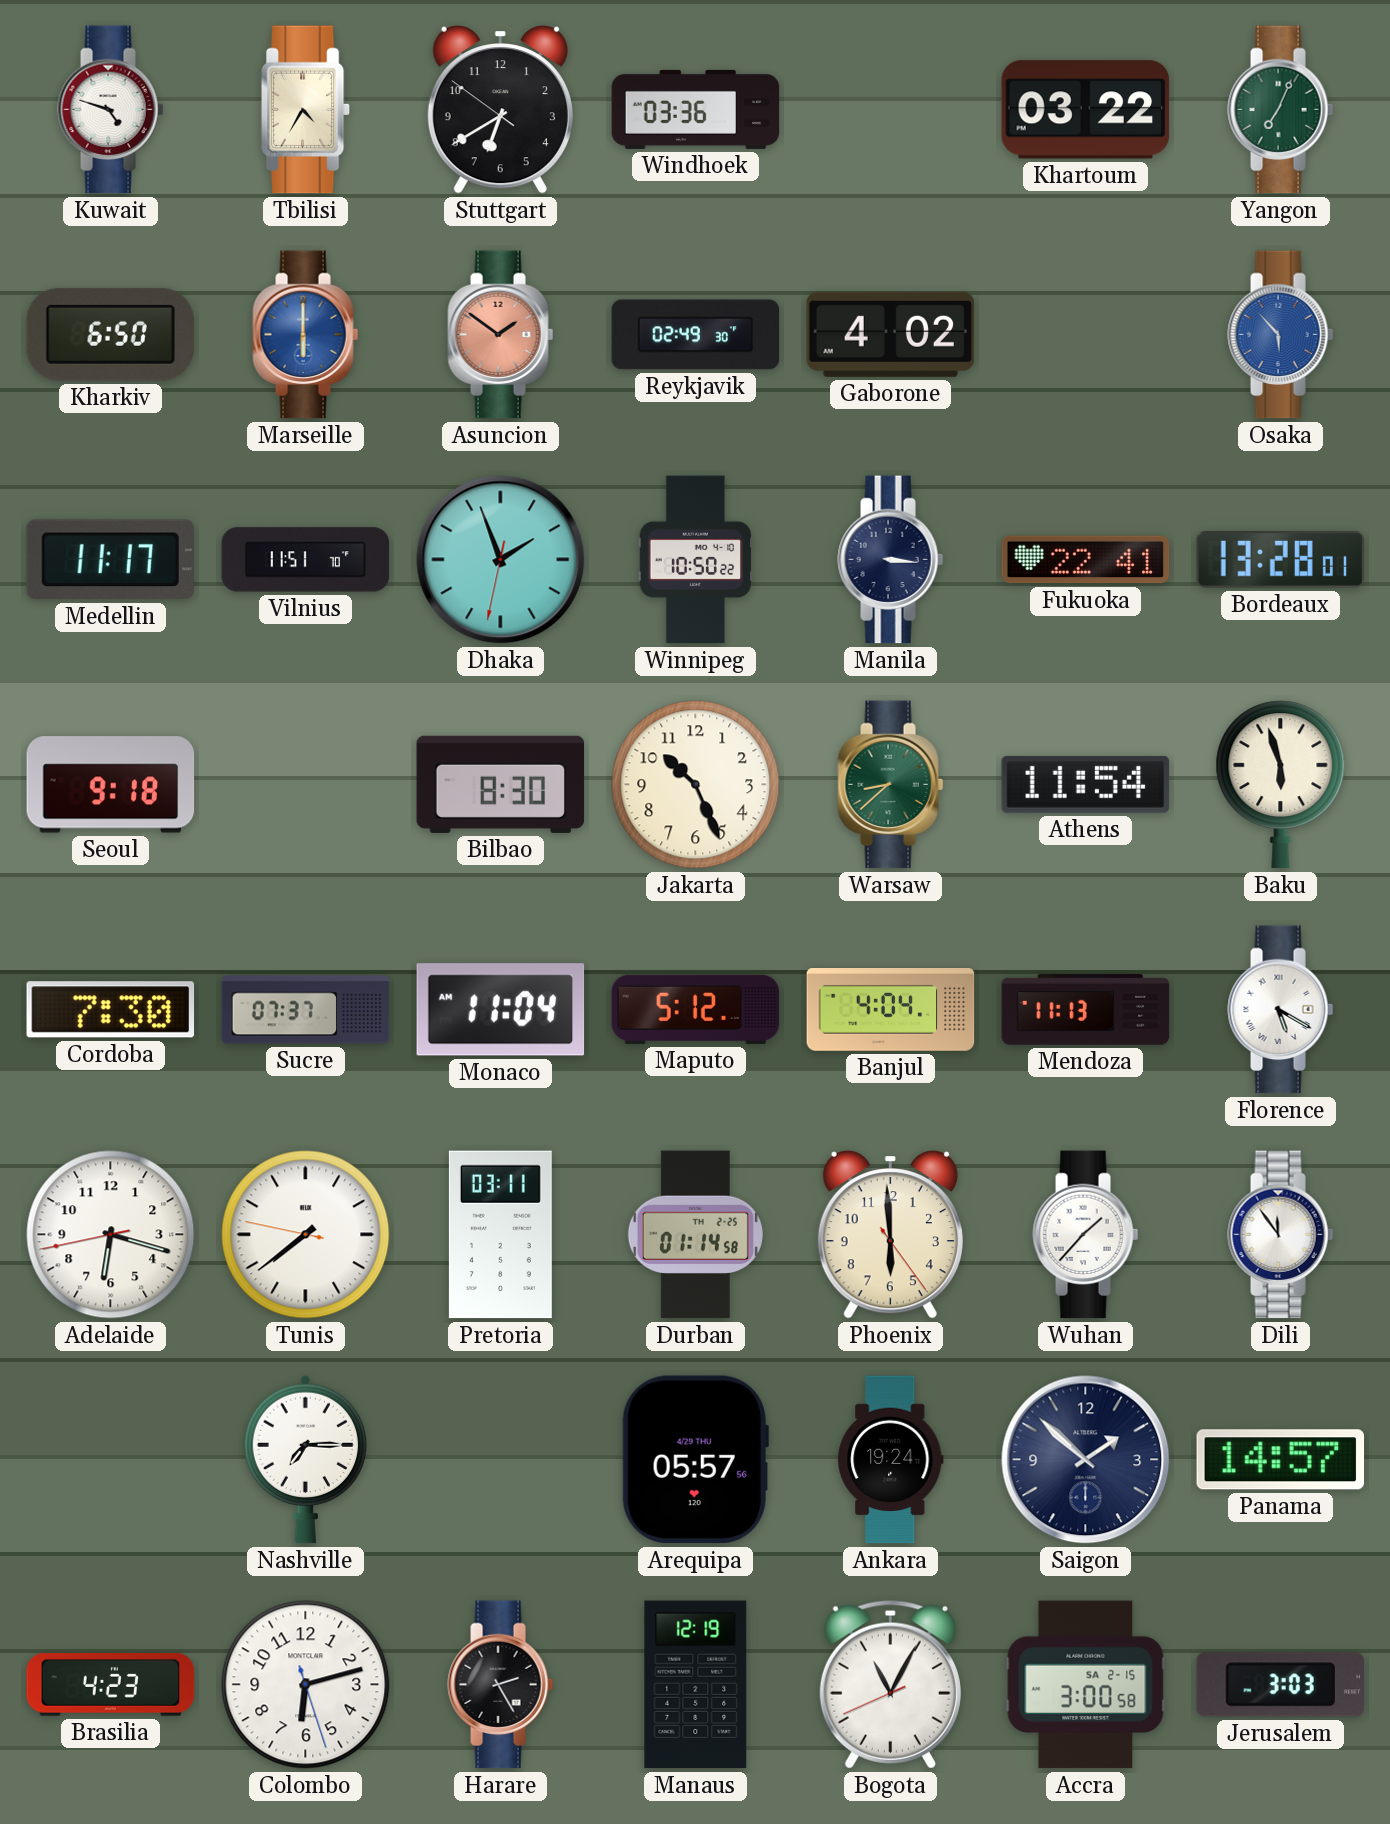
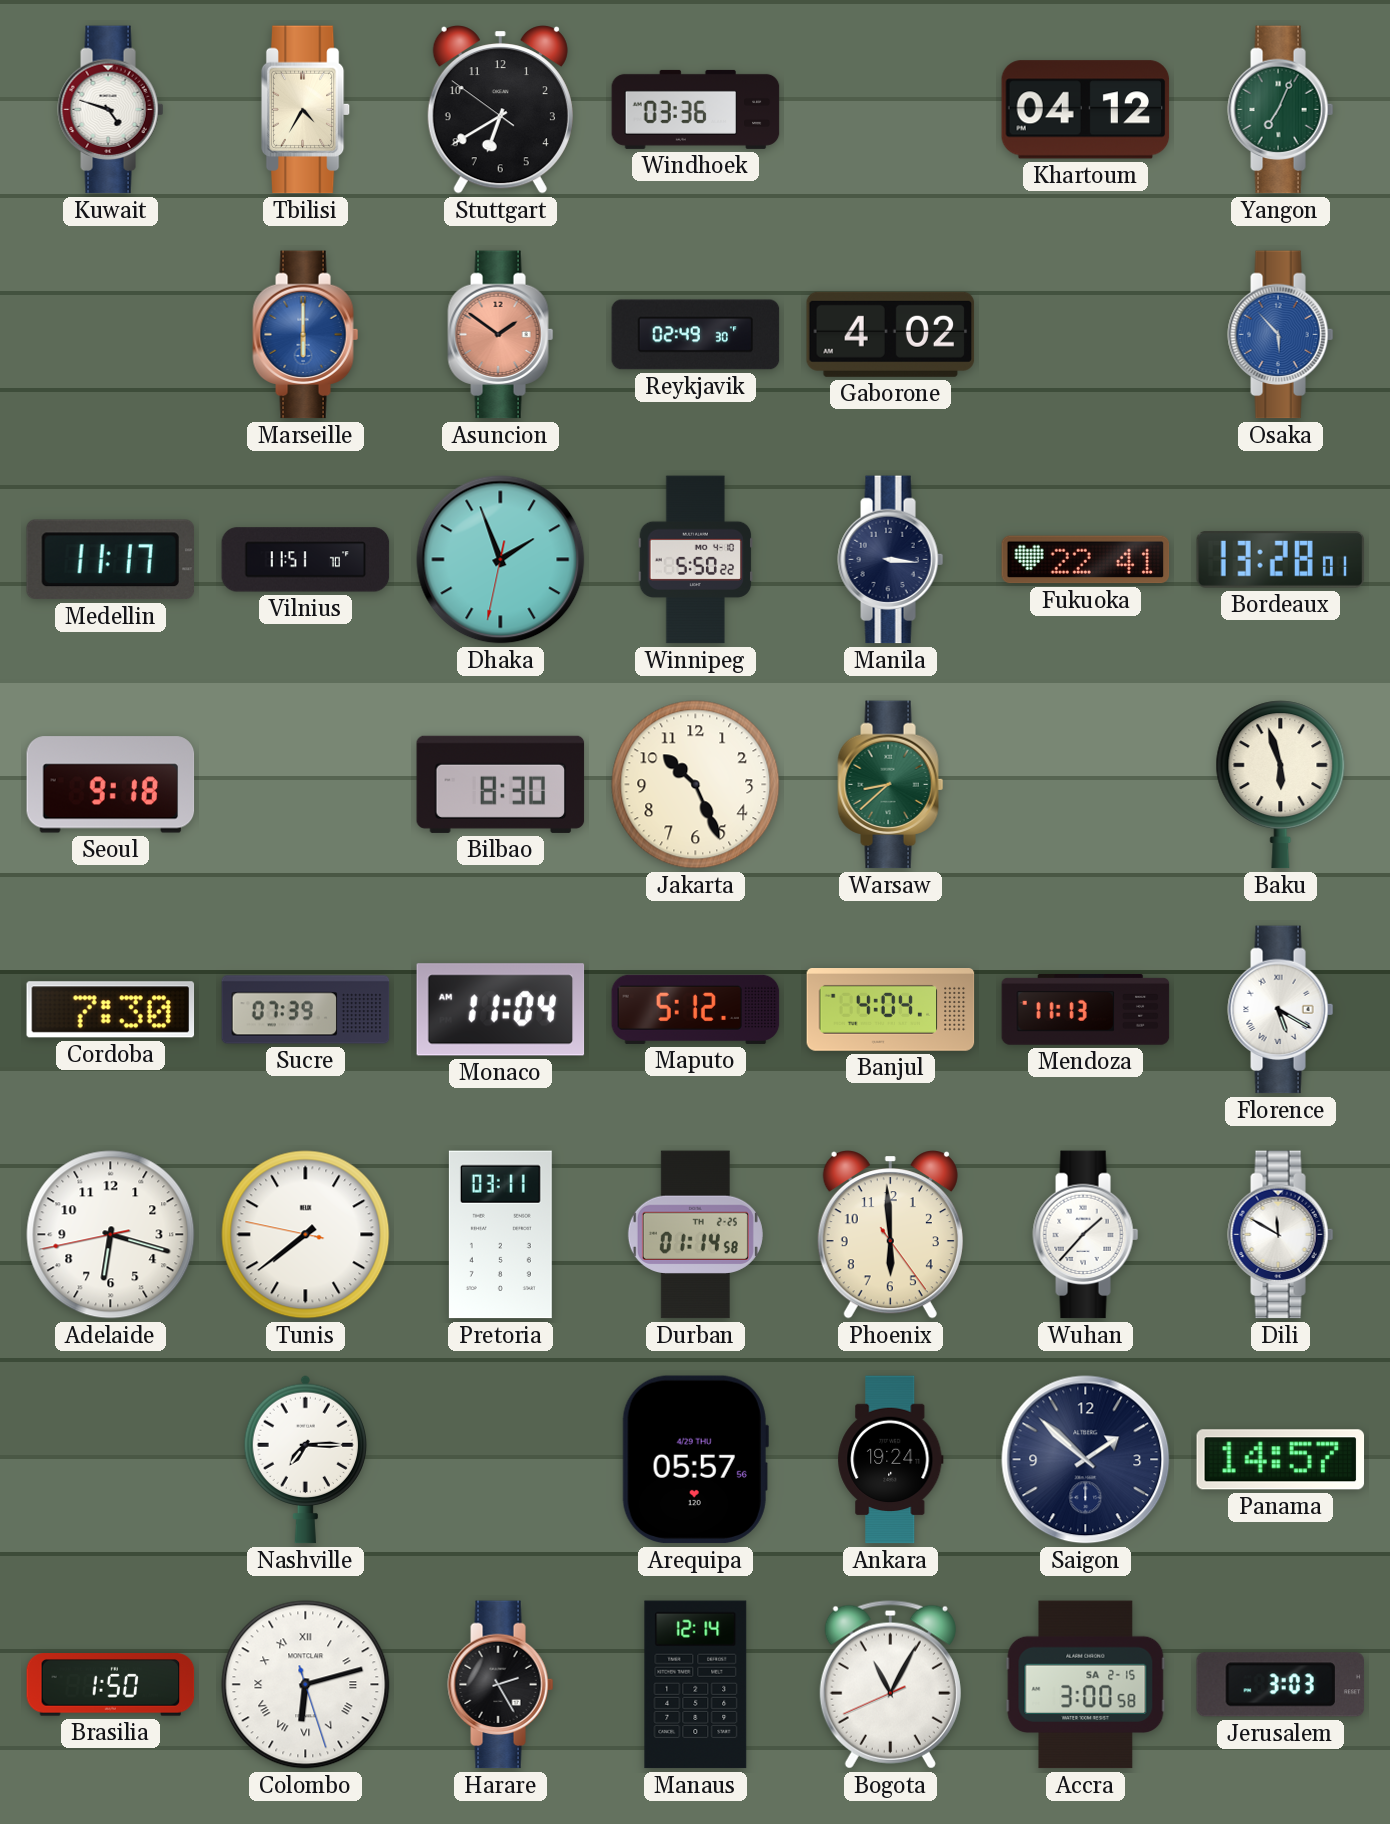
Khartoum: 03:22 -> 04:12
Kharkiv: 6:50 -> none
Winnipeg: 10:50 -> 5:50
Athens: 11:54 -> none
Sucre: 07:37 -> 07:39
Dili: 11:54 -> 11:50
Brasilia: 4:23 -> 1:50
Colombo numerals: Arabic -> Roman
Manaus: 12:19 -> 12:14
